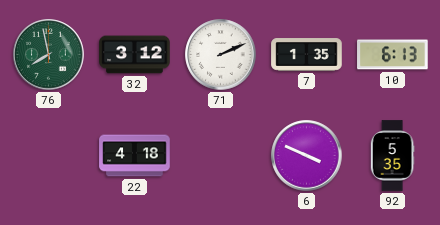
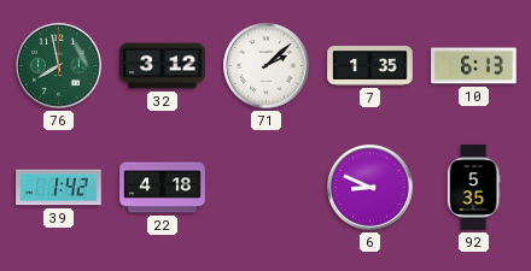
71: 2:11 -> 2:08
39: none -> 1:42
6: 3:49 -> 8:49
